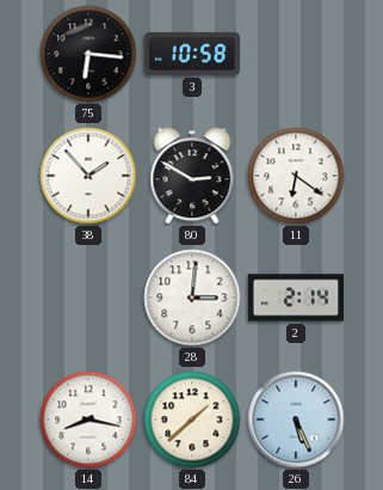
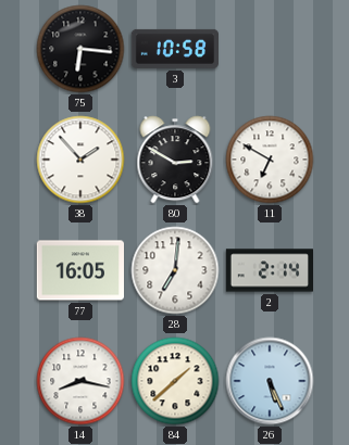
11: 6:21 -> 6:50
77: none -> 16:05
28: 3:01 -> 7:01
